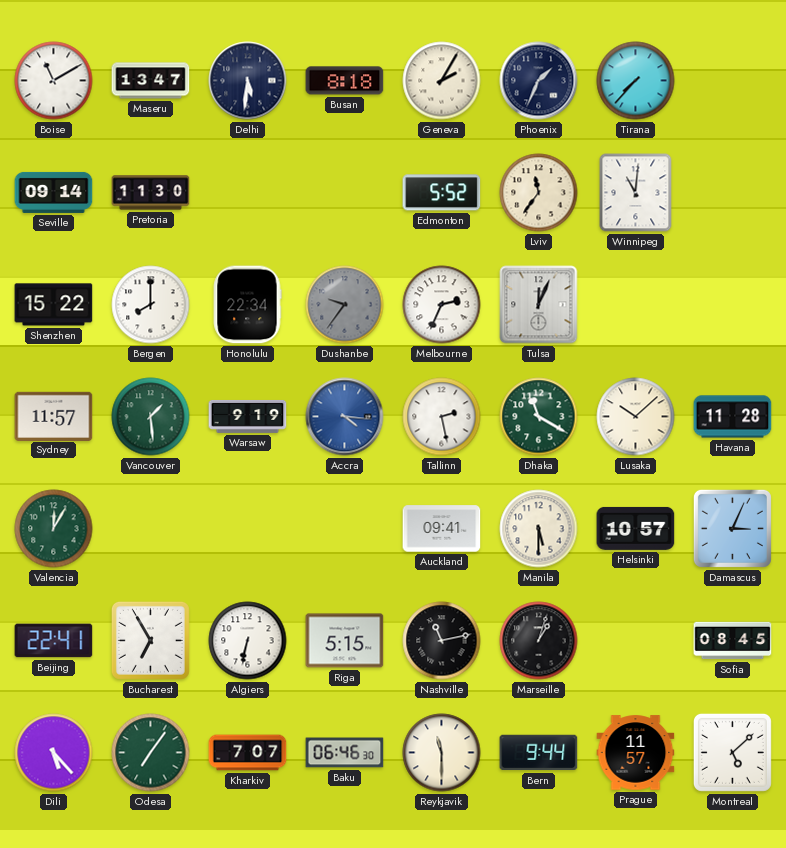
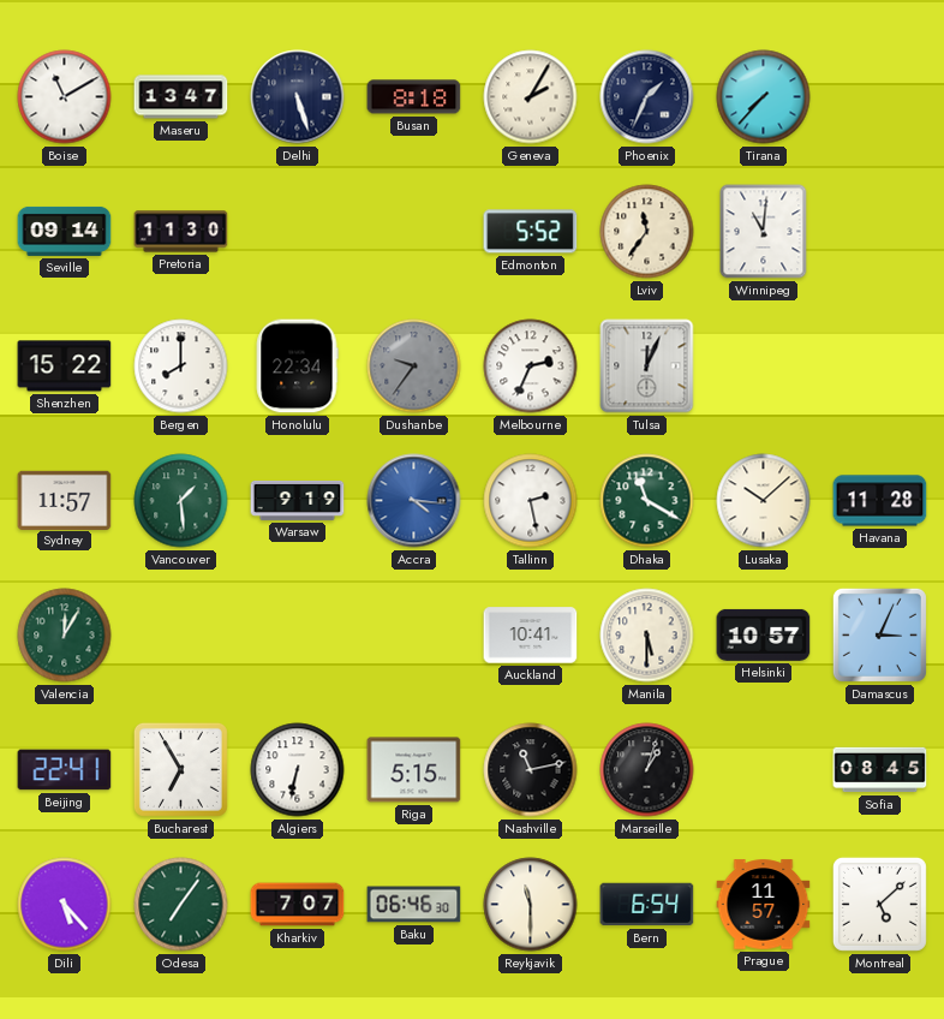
Delhi: 5:31 -> 5:27
Auckland: 09:41 -> 10:41
Bern: 9:44 -> 6:54
